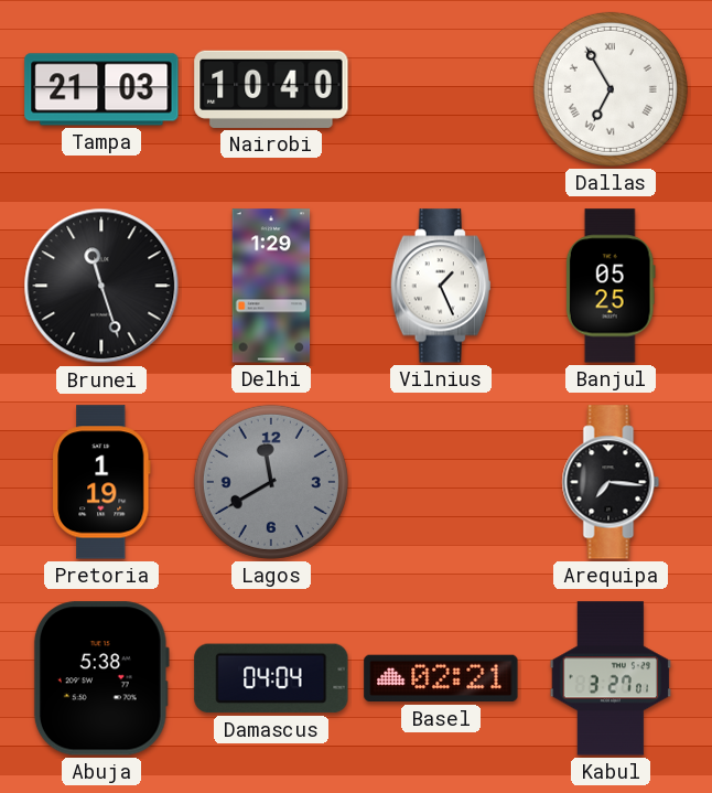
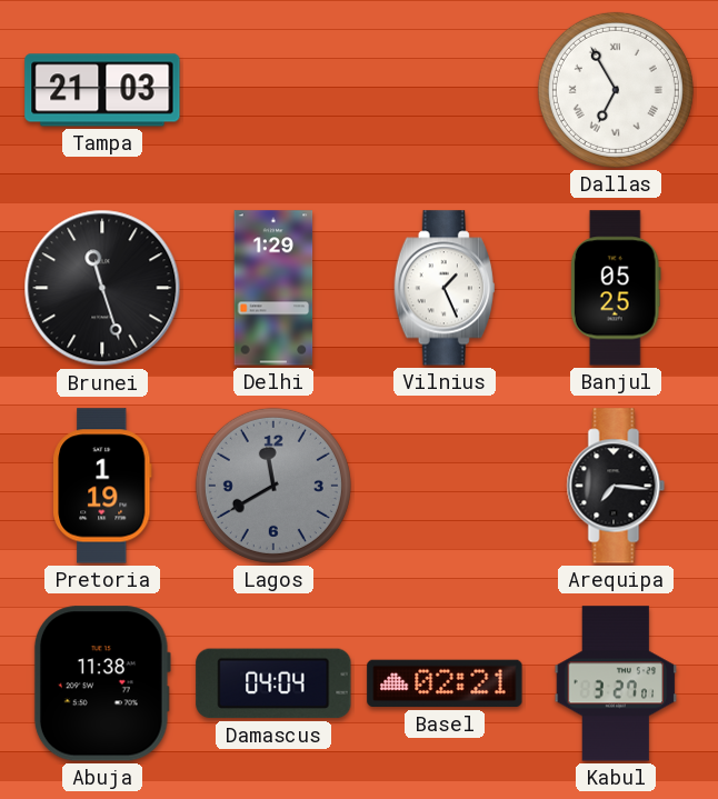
Nairobi: 10:40 -> none
Abuja: 5:38 -> 11:38
